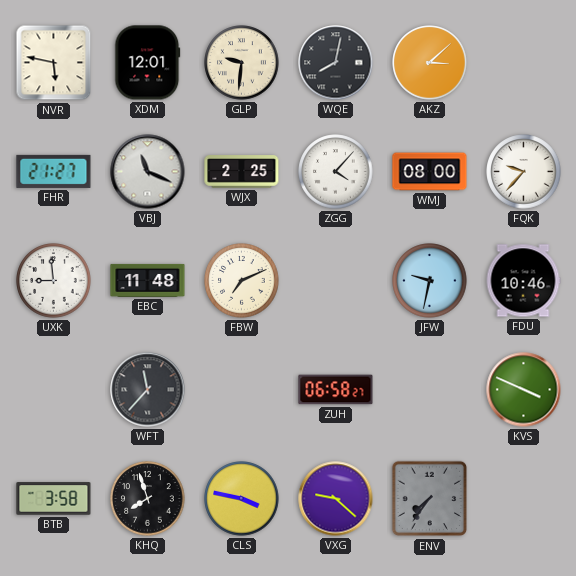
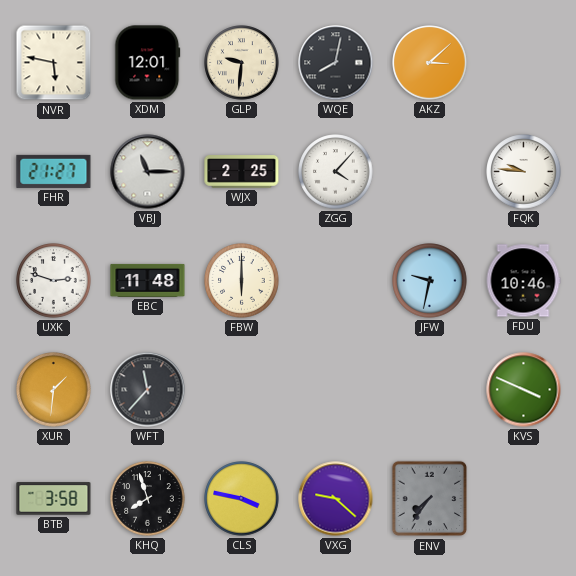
VBJ: 11:19 -> 11:15
WMJ: 08:00 -> none
FQK: 9:37 -> 9:46
UXK: 8:59 -> 2:48
FBW: 7:11 -> 6:00
XUR: none -> 1:31
ZUH: 06:58 -> none
